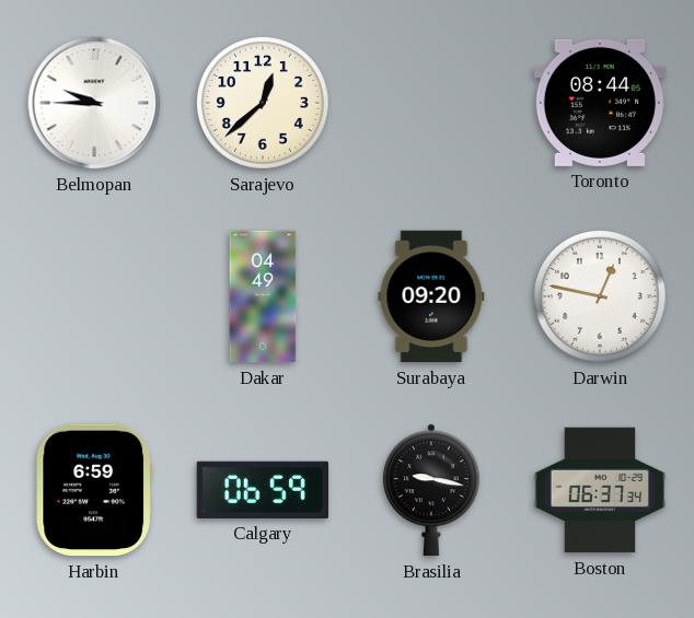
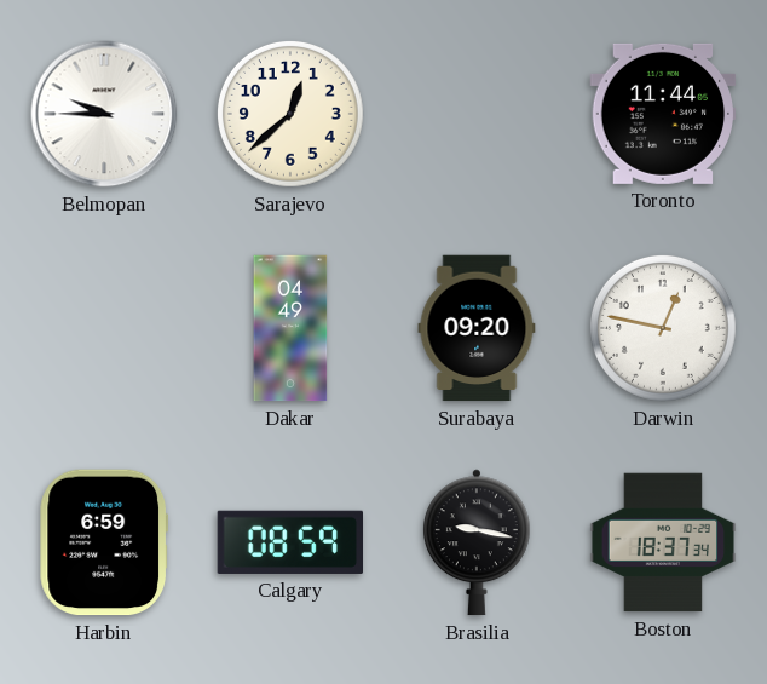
Toronto: 08:44 -> 11:44
Calgary: 06:59 -> 08:59
Boston: 06:37 -> 18:37
